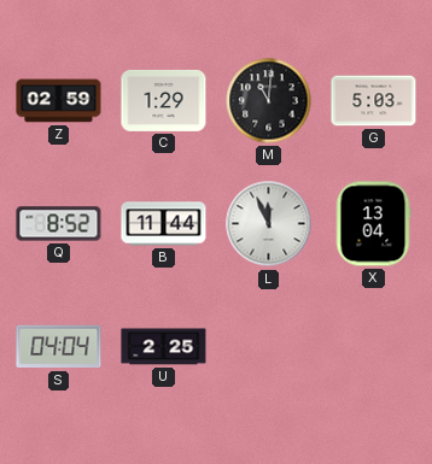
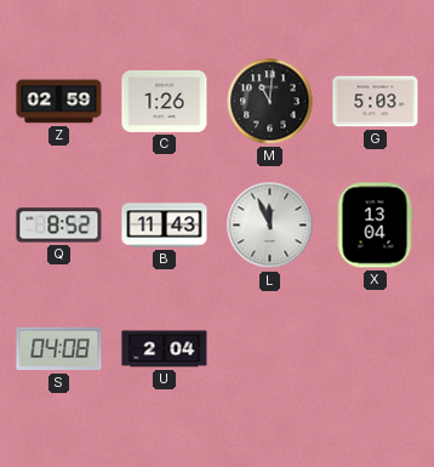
C: 1:29 -> 1:26
B: 11:44 -> 11:43
S: 04:04 -> 04:08
U: 2:25 -> 2:04
